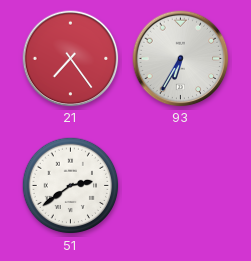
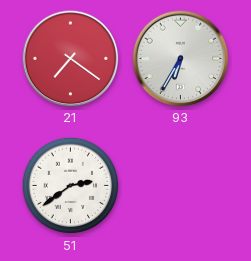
21: 7:24 -> 7:21
